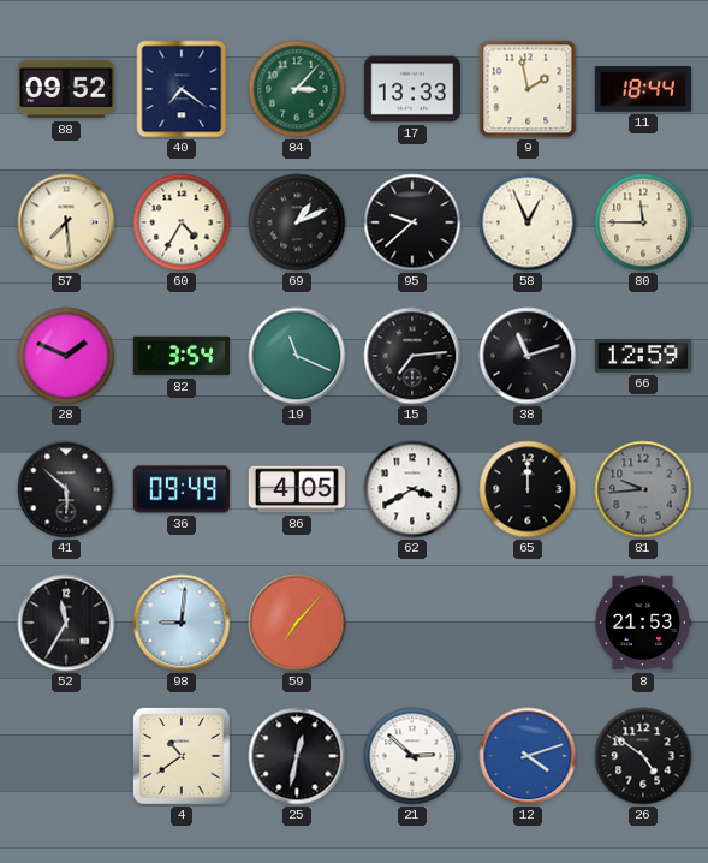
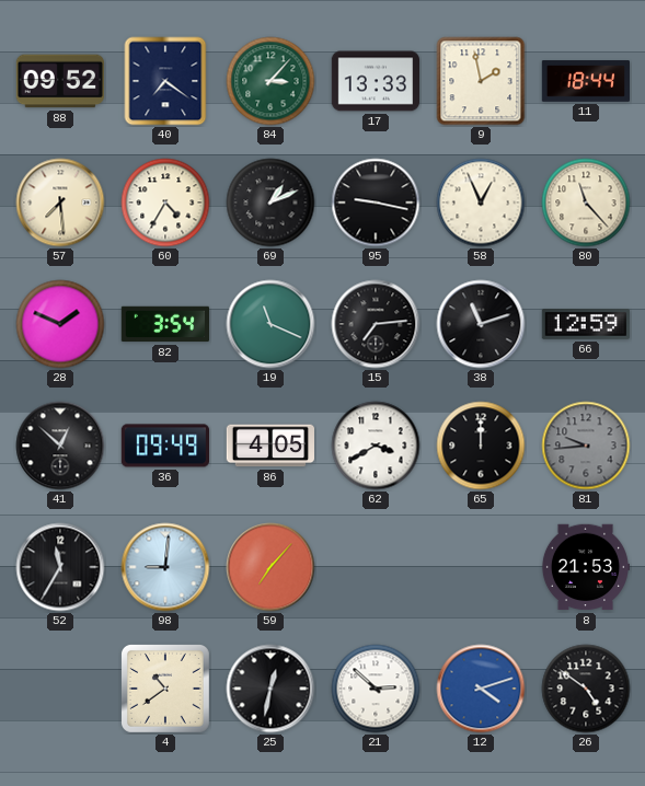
95: 9:38 -> 9:17
80: 11:45 -> 11:23
41: 5:52 -> 12:52
